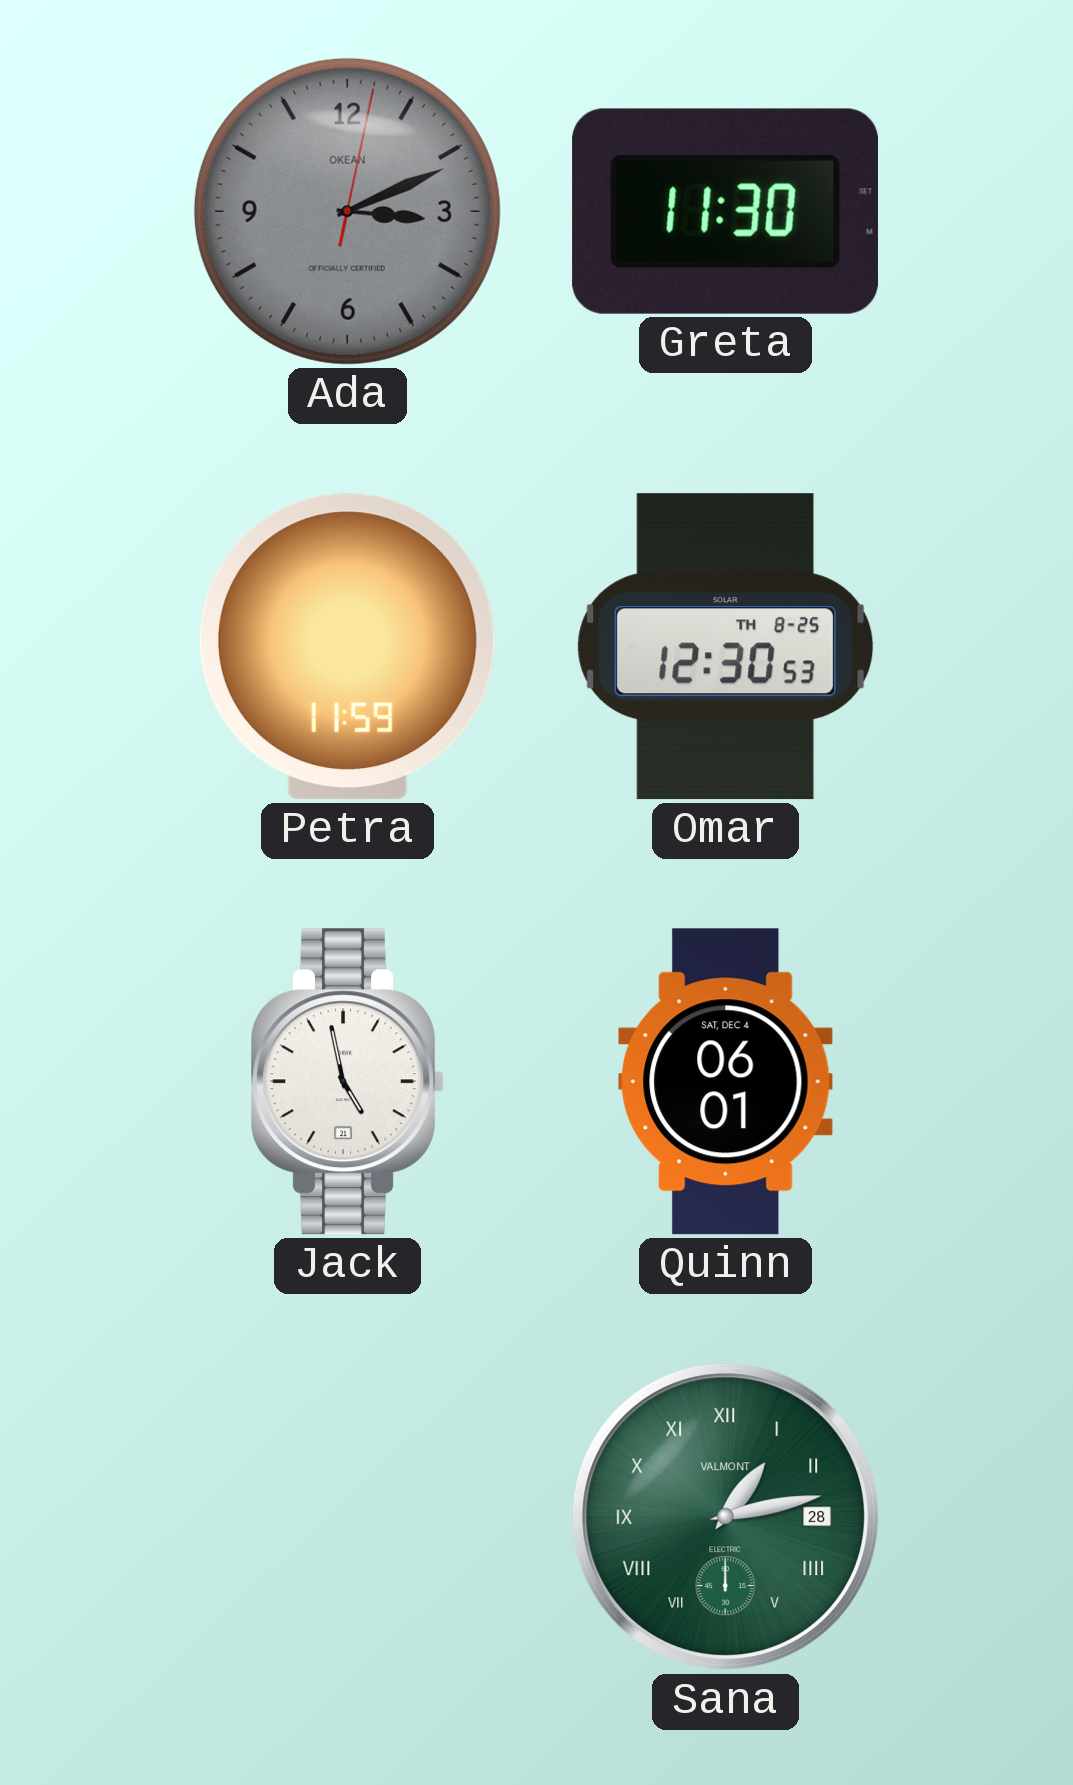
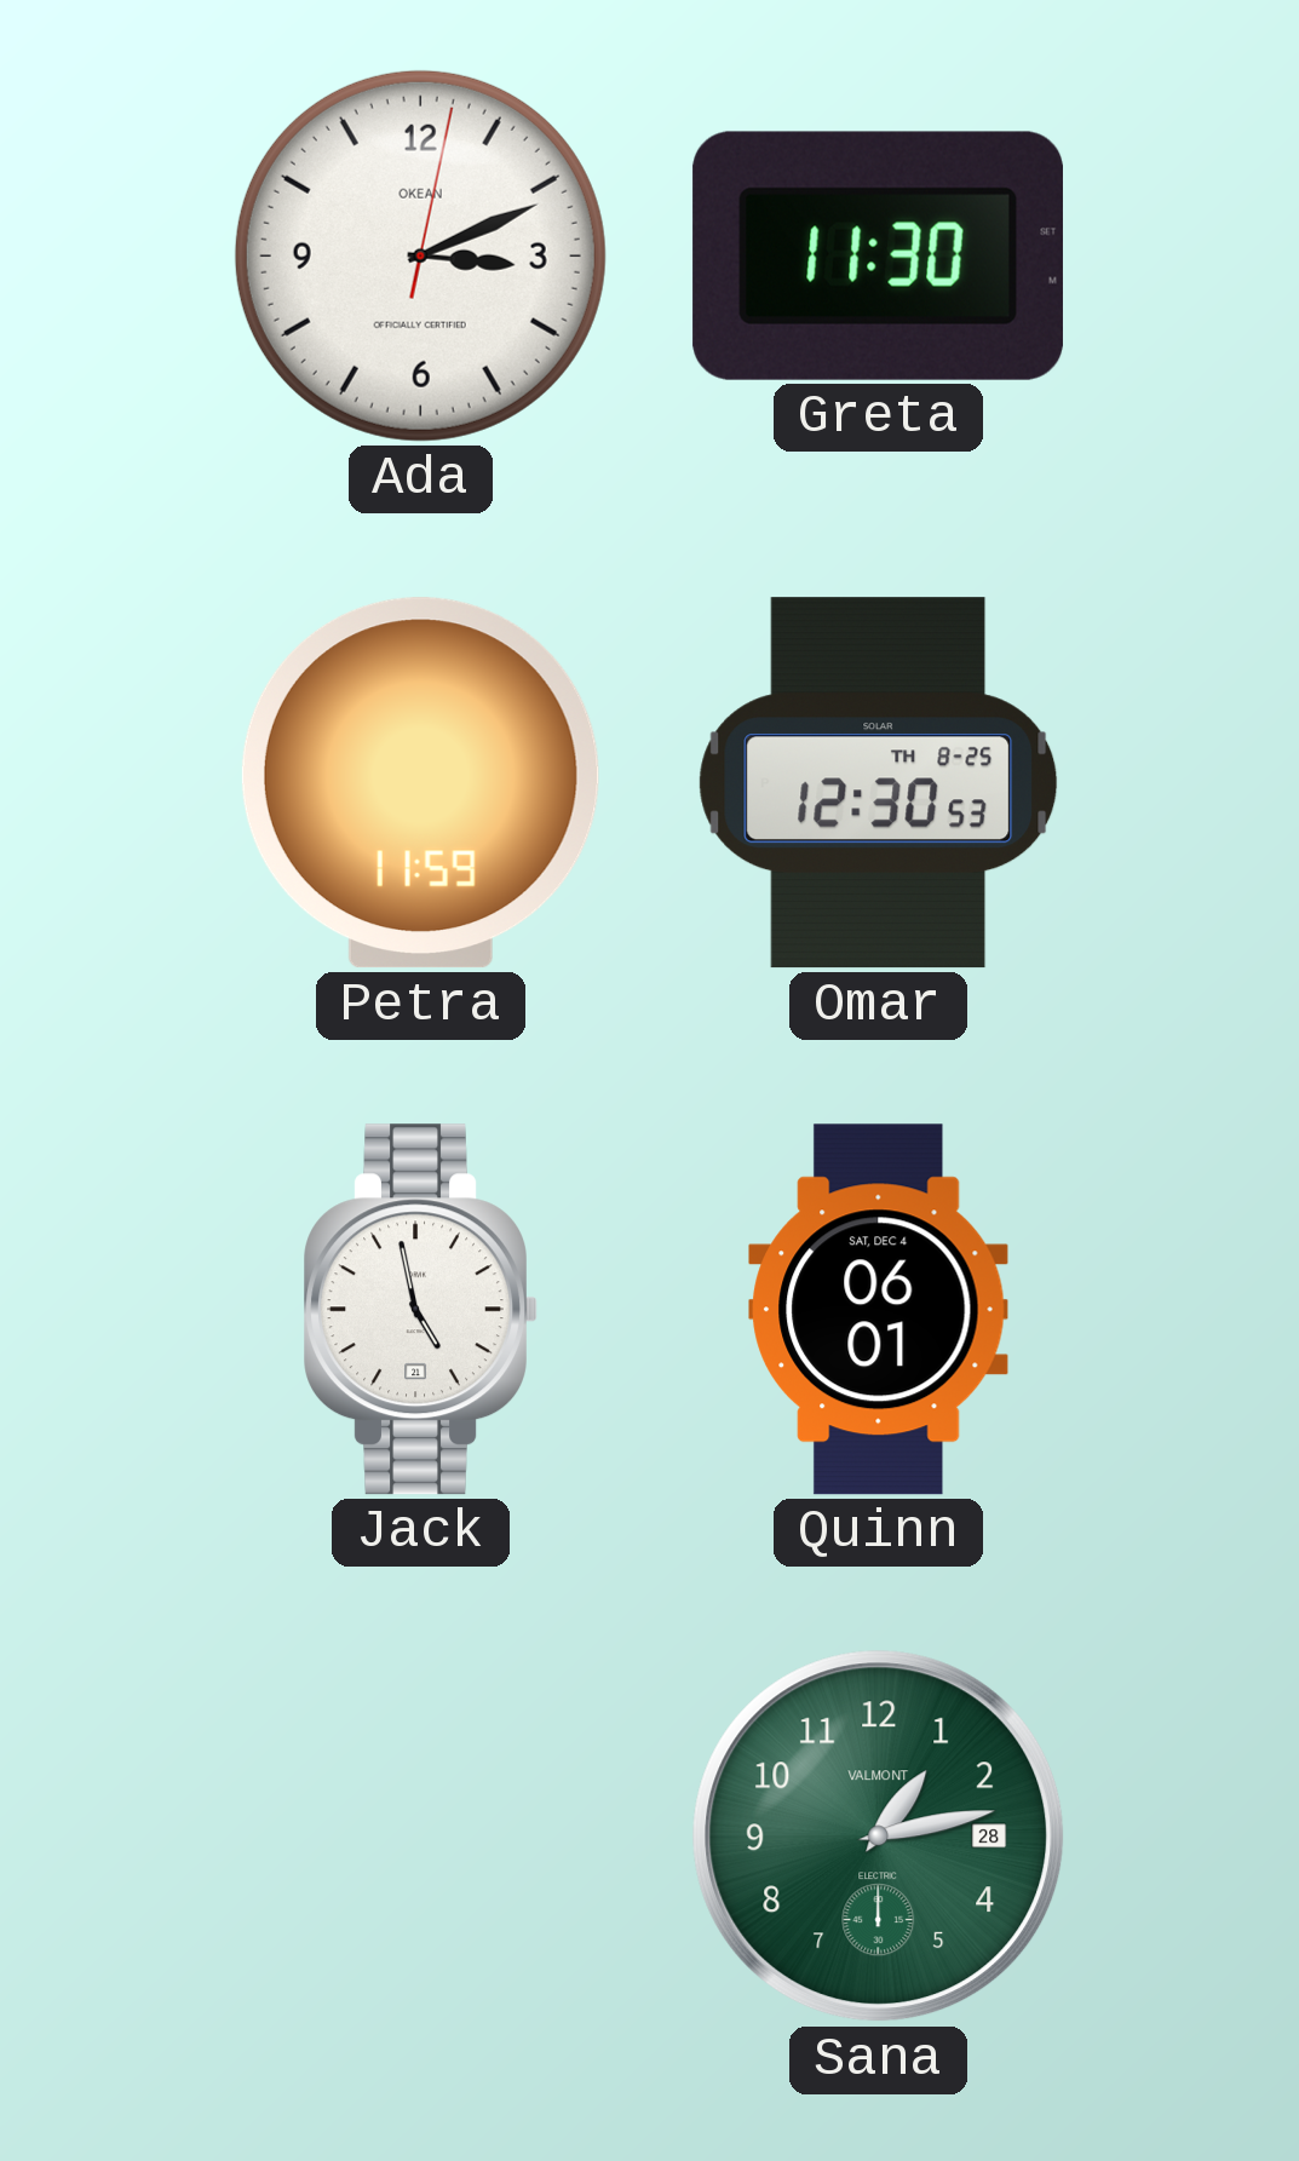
Ada dial: grey -> white
Sana numerals: Roman -> Arabic
